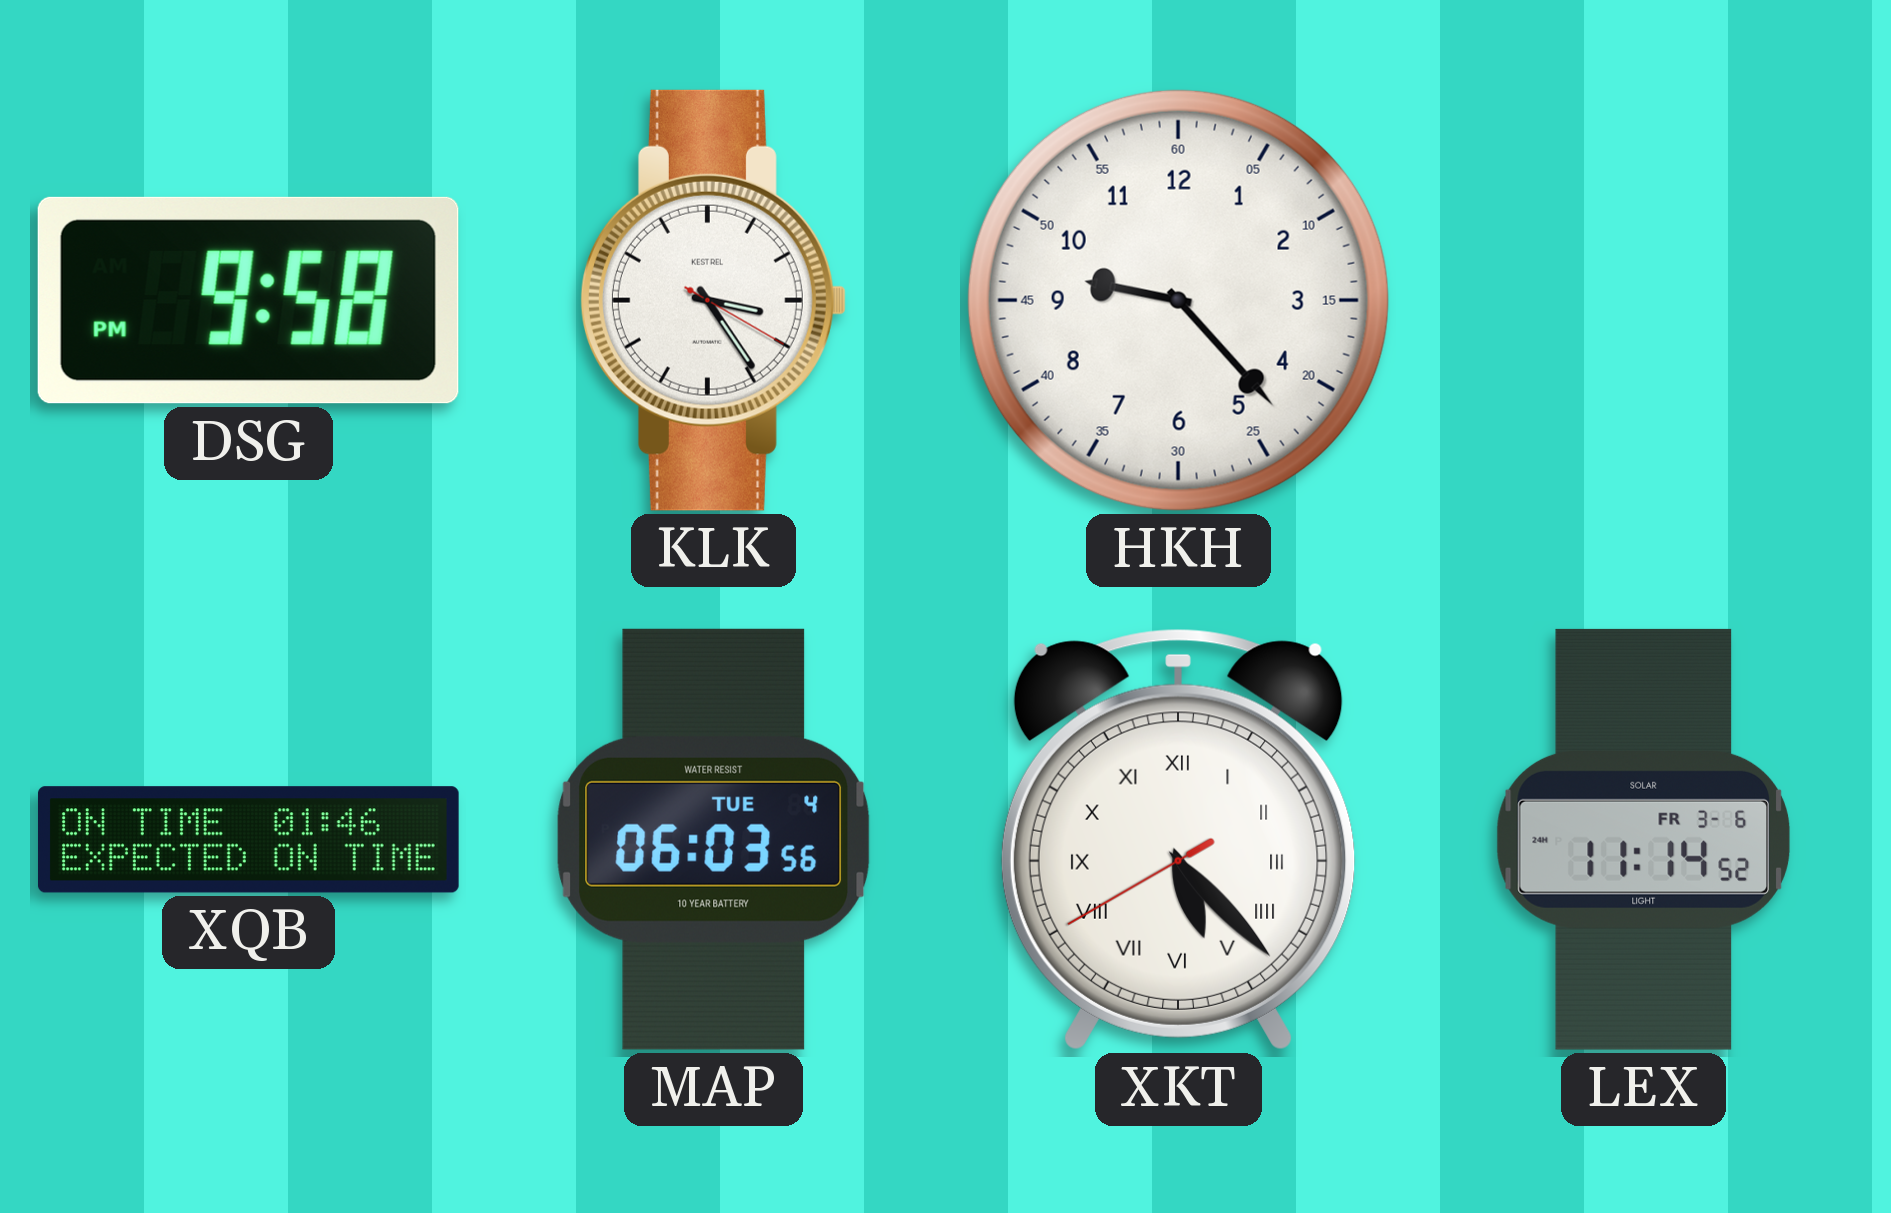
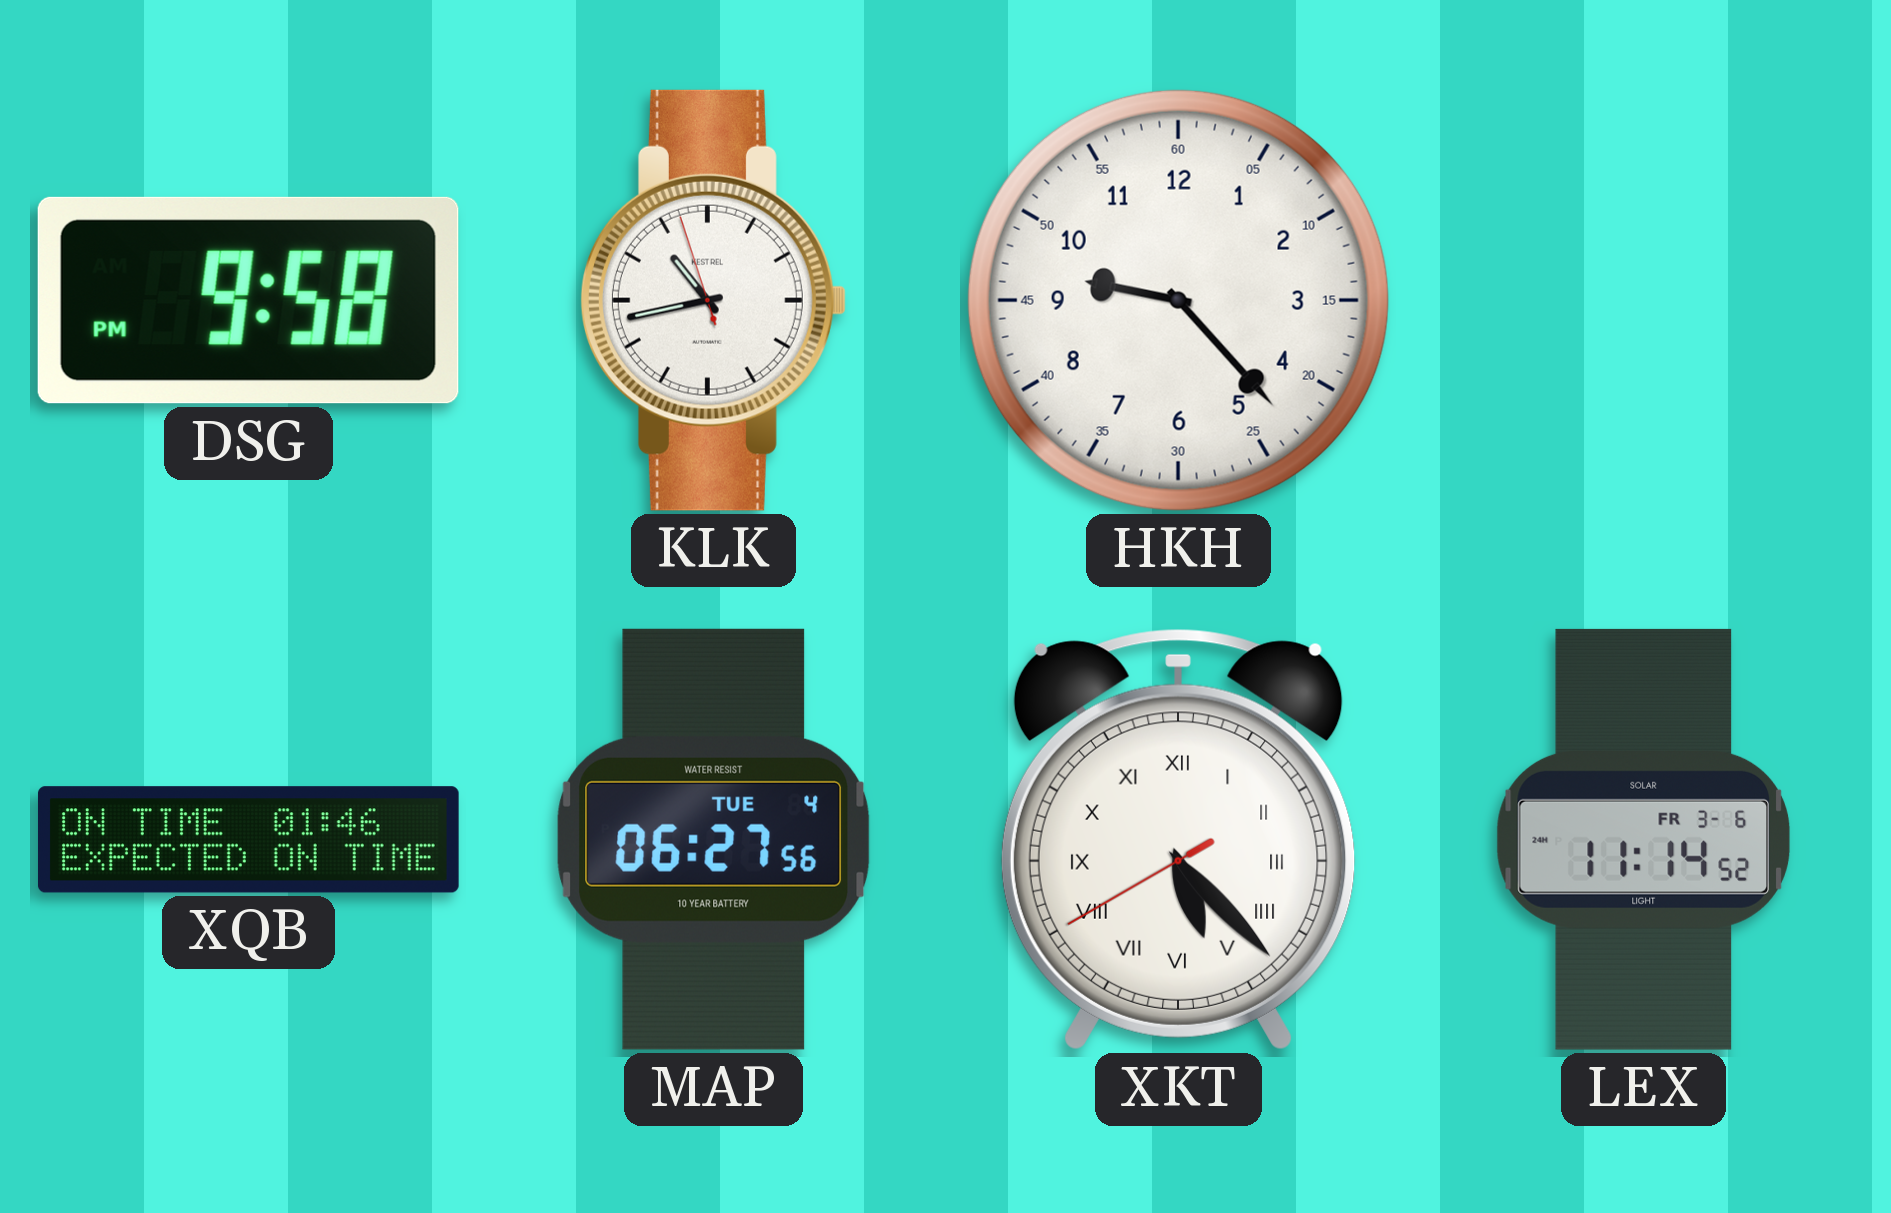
KLK: 3:24 -> 10:42
MAP: 06:03 -> 06:27
